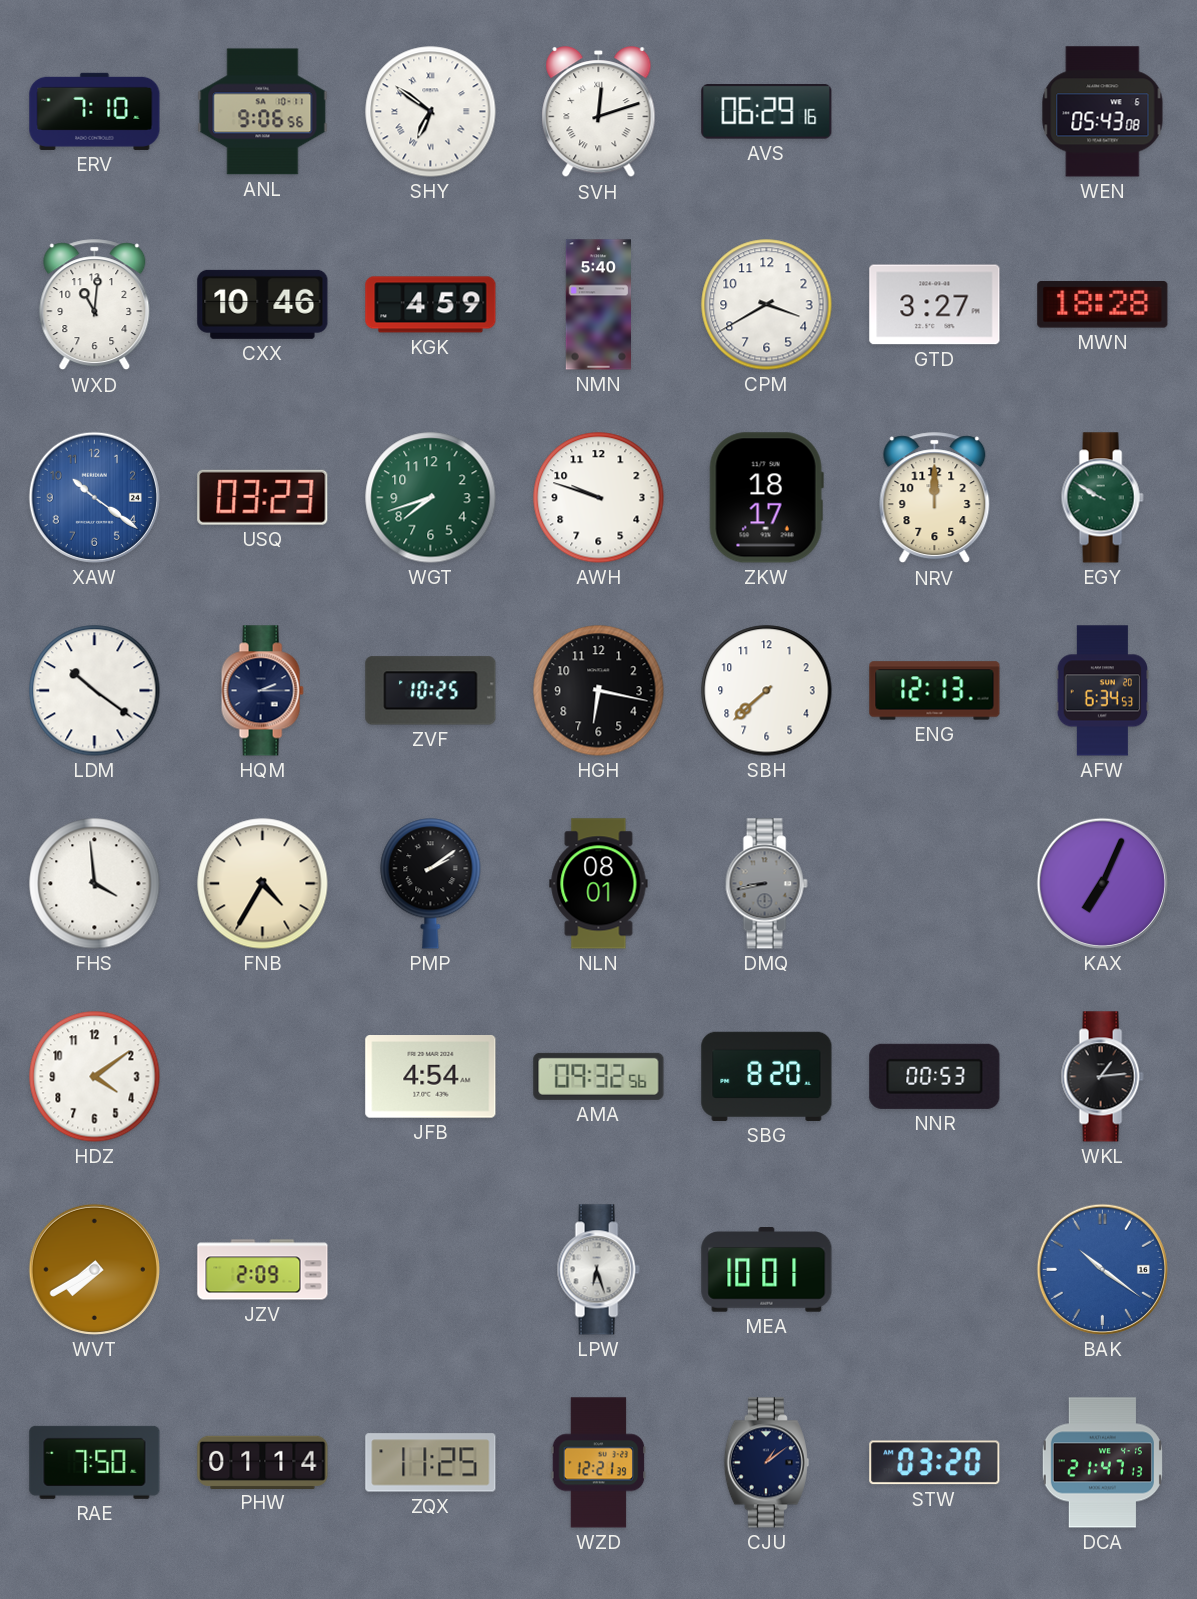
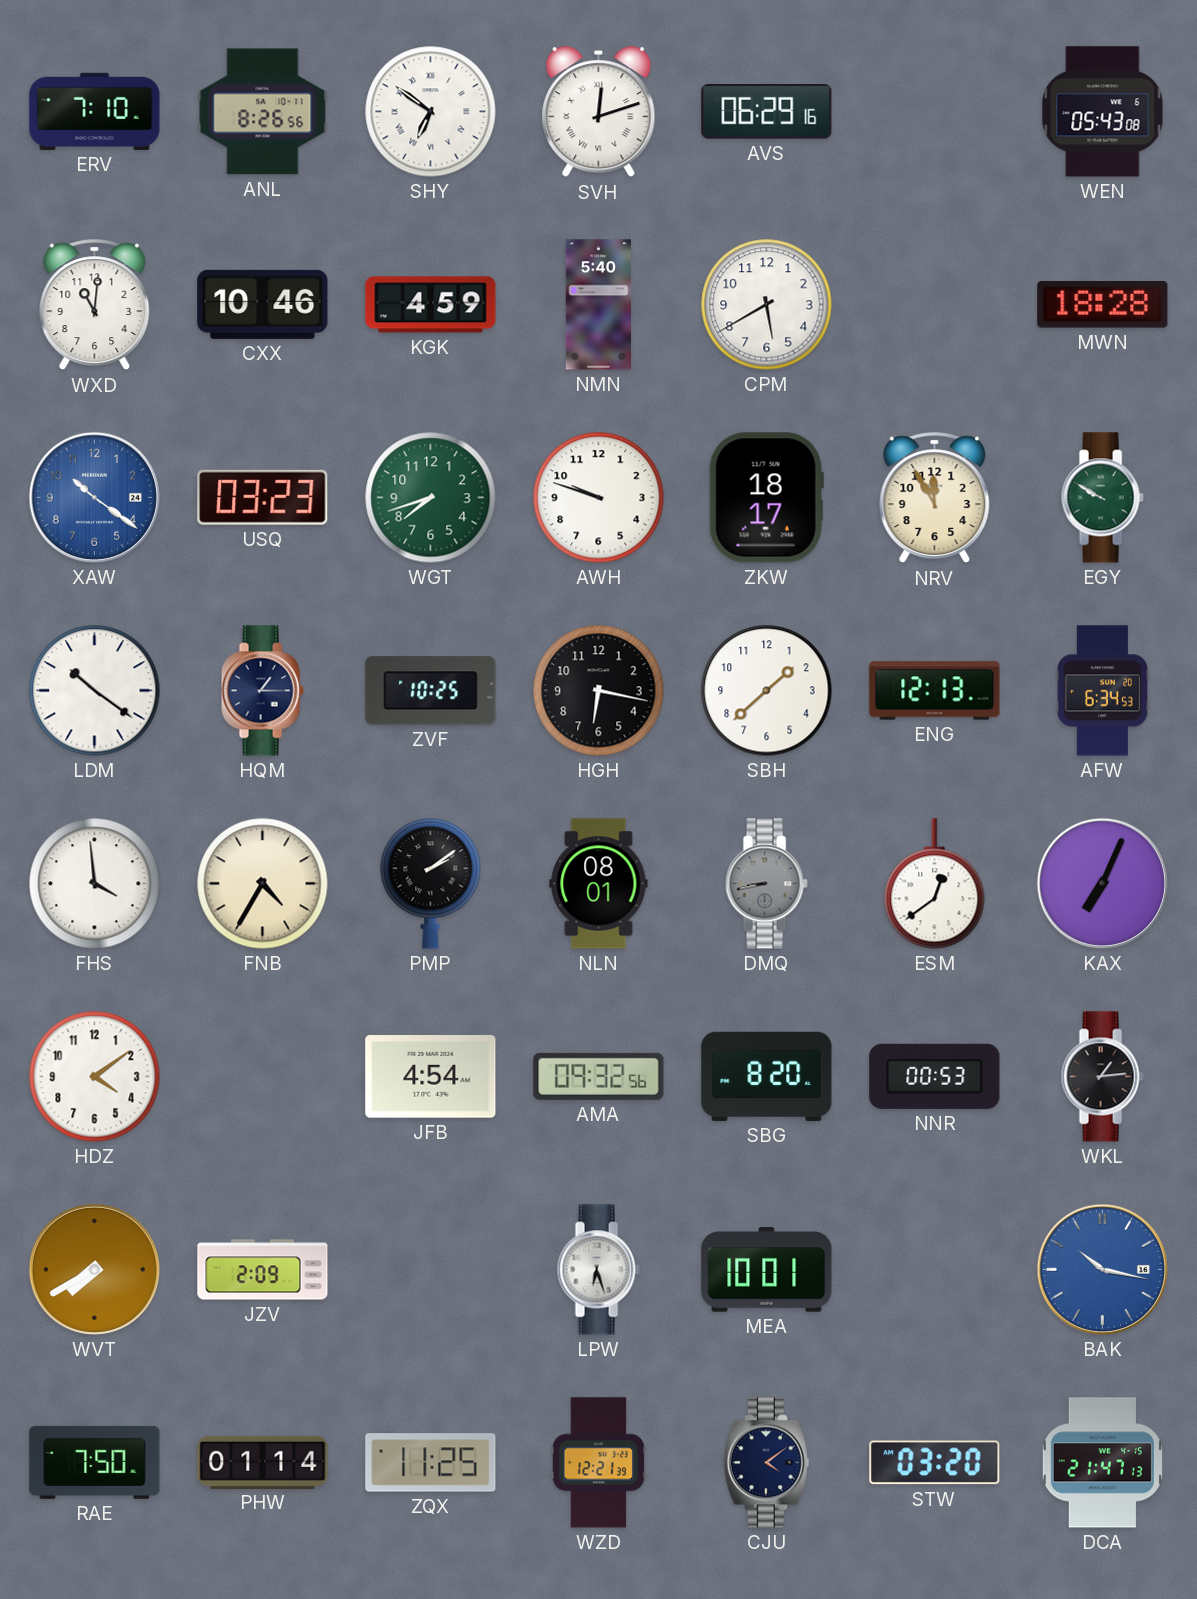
ANL: 9:06 -> 8:26
CPM: 3:40 -> 5:40
GTD: 3:27 -> none
NRV: 12:00 -> 11:55
HQM: 2:15 -> 1:15
SBH: 7:38 -> 1:38
ESM: none -> 12:39
BAK: 10:21 -> 10:17
CJU: 1:09 -> 4:09
